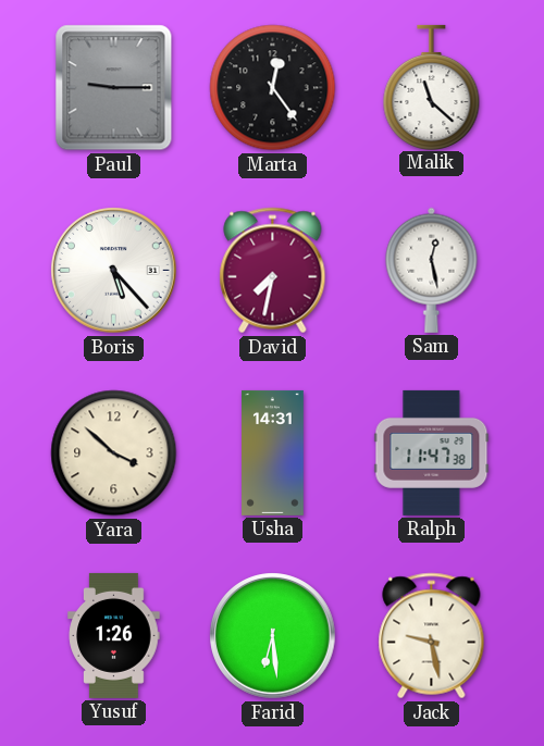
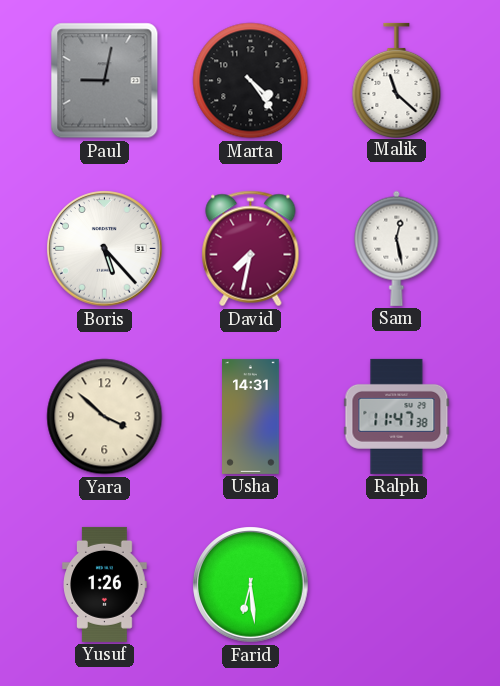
Paul: 9:15 -> 9:02
Marta: 12:24 -> 4:24
Jack: 9:28 -> none
